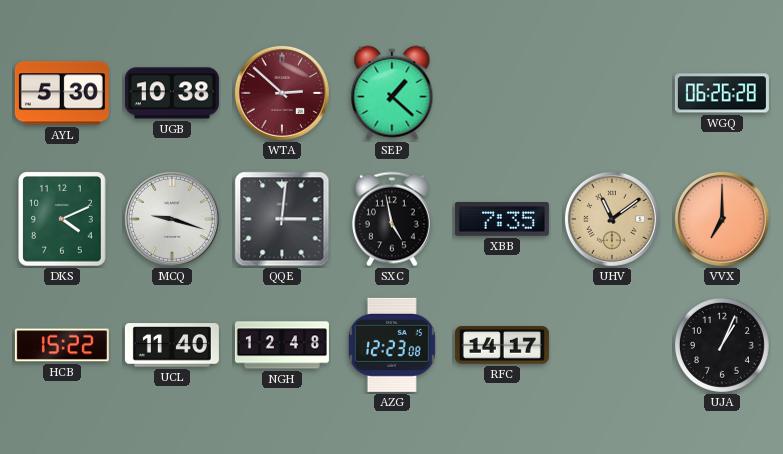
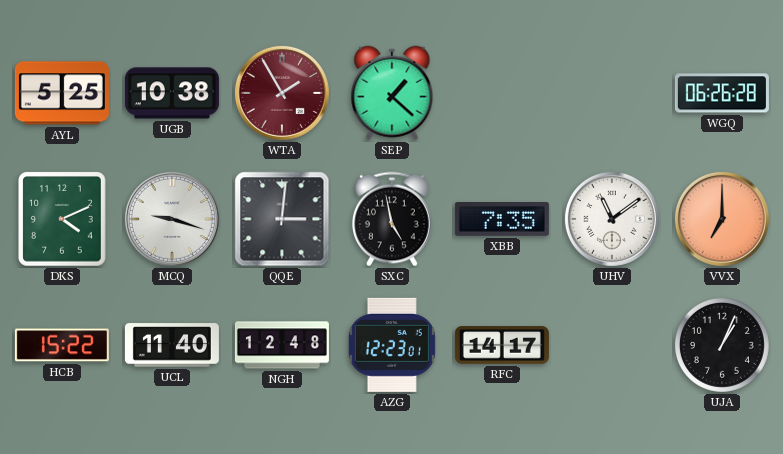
AYL: 5:30 -> 5:25
WTA: 2:52 -> 1:55
UHV dial: champagne -> white
AZG: 12:23:08 -> 12:23:01
